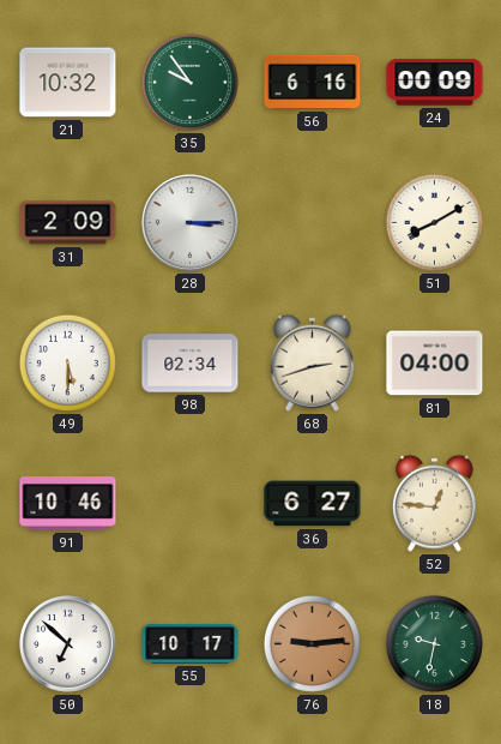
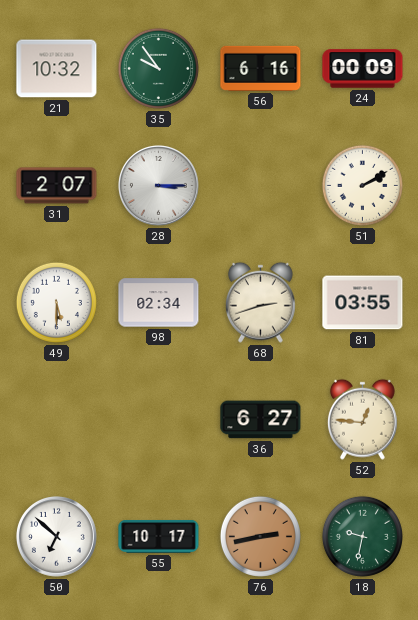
31: 2:09 -> 2:07
51: 8:10 -> 2:10
81: 04:00 -> 03:55
91: 10:46 -> none
76: 9:14 -> 2:43
